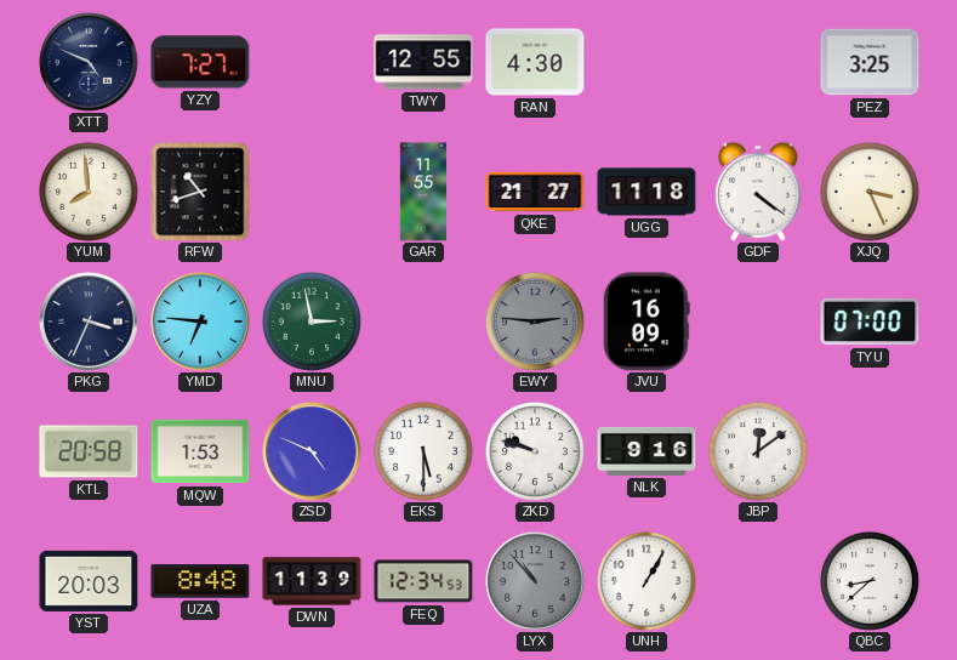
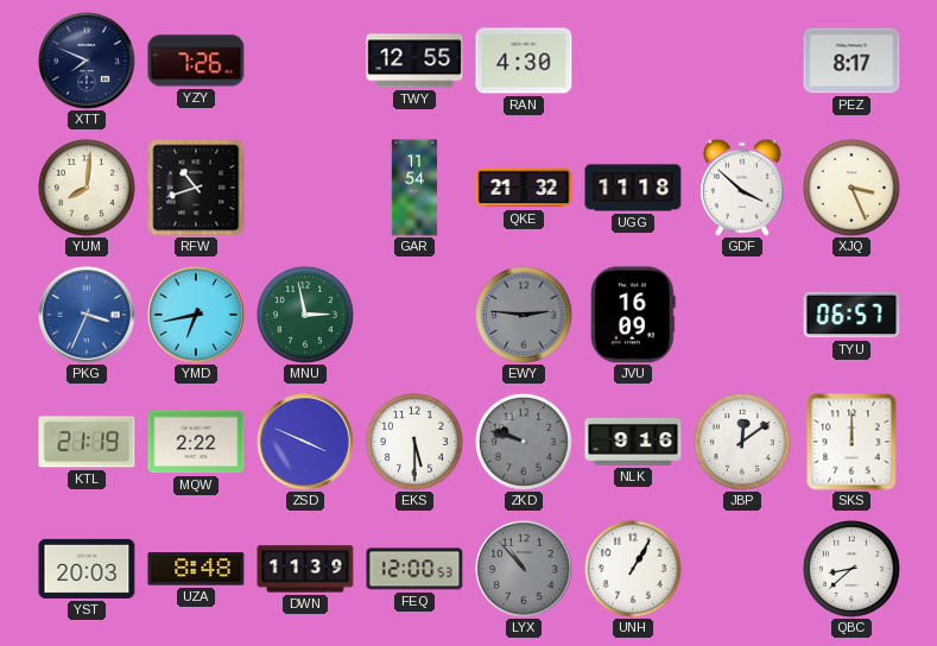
XTT: 4:49 -> 7:49
YZY: 7:27 -> 7:26
PEZ: 3:25 -> 8:17
YUM: 7:59 -> 8:01
GAR: 11:55 -> 11:54
QKE: 21:27 -> 21:32
GDF: 4:21 -> 3:52
PKG dial: navy -> blue
YMD: 6:46 -> 6:43
TYU: 07:00 -> 06:57
KTL: 20:58 -> 21:19
MQW: 1:53 -> 2:22
ZSD: 4:49 -> 3:49
ZKD dial: white -> grey
SKS: none -> 12:00
FEQ: 12:34 -> 12:00
